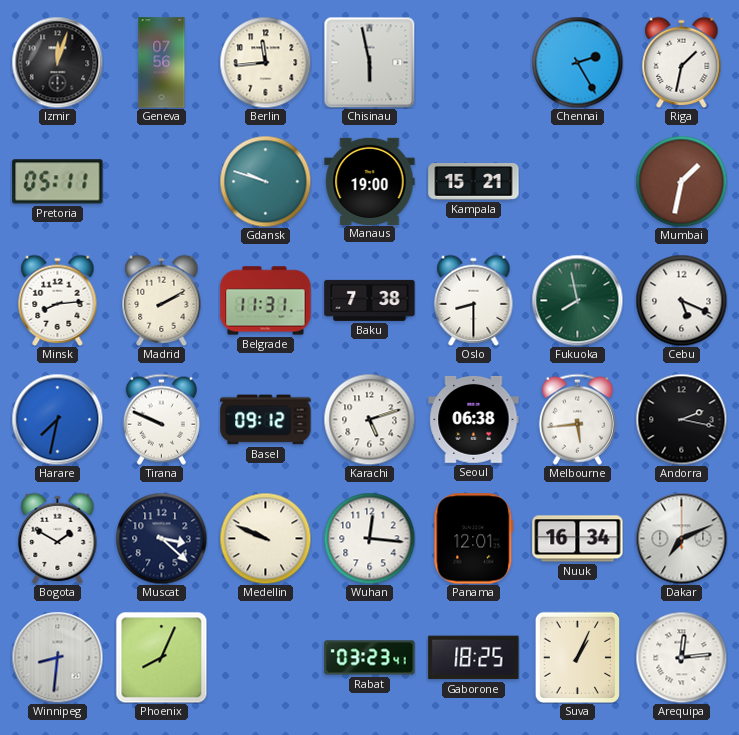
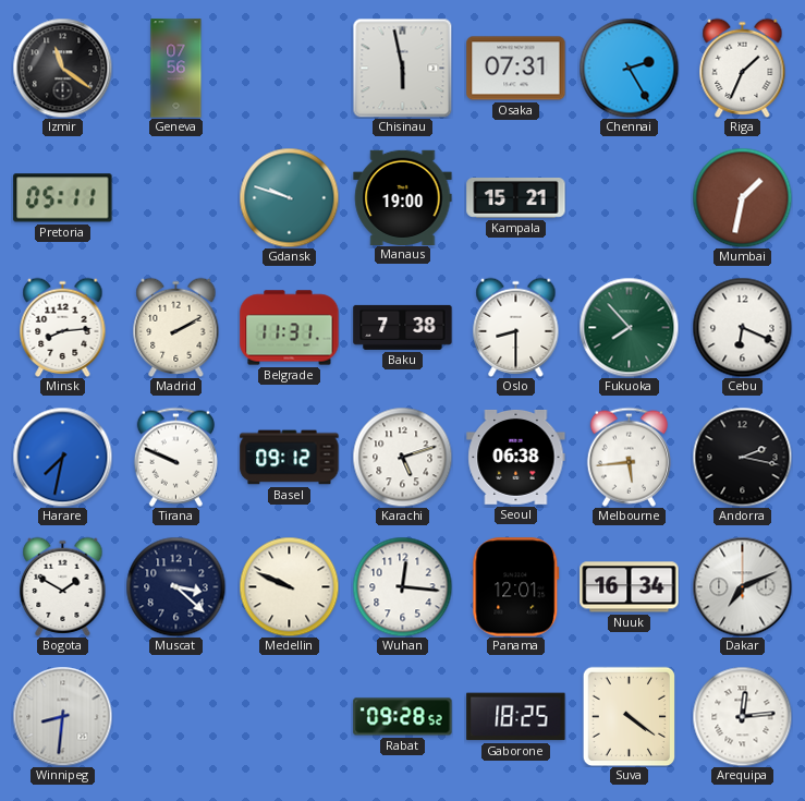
Izmir: 12:03 -> 11:21
Berlin: 11:44 -> none
Osaka: none -> 07:31
Riga: 1:32 -> 1:34
Fukuoka: 7:58 -> 7:53
Cebu: 5:19 -> 6:19
Phoenix: 8:04 -> none
Rabat: 03:23 -> 09:28
Suva: 1:04 -> 4:21
